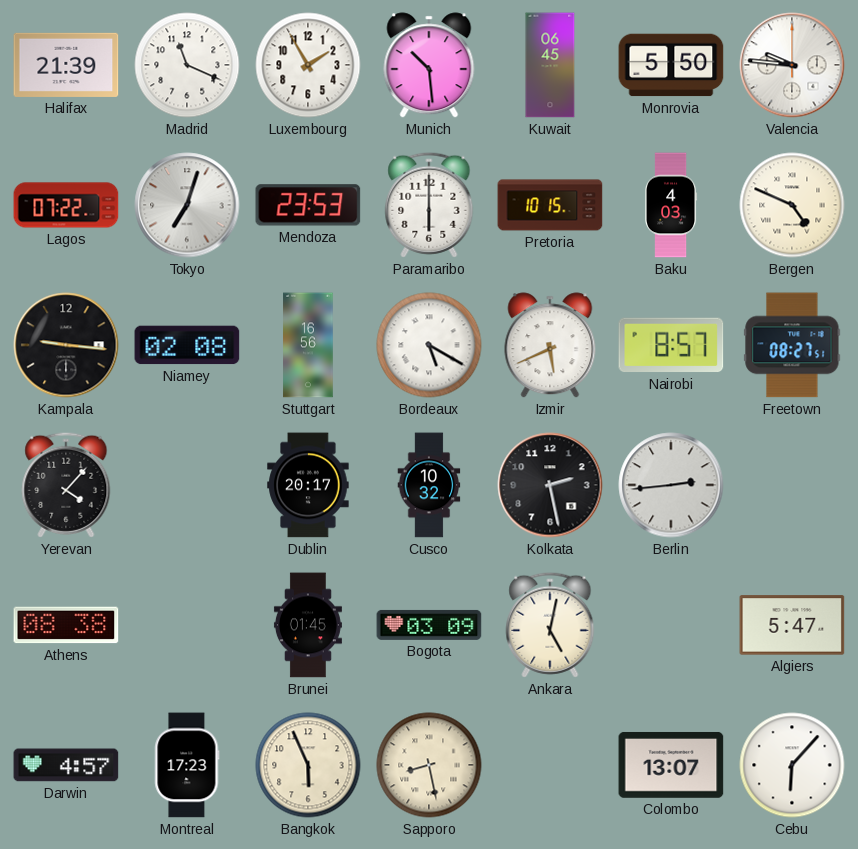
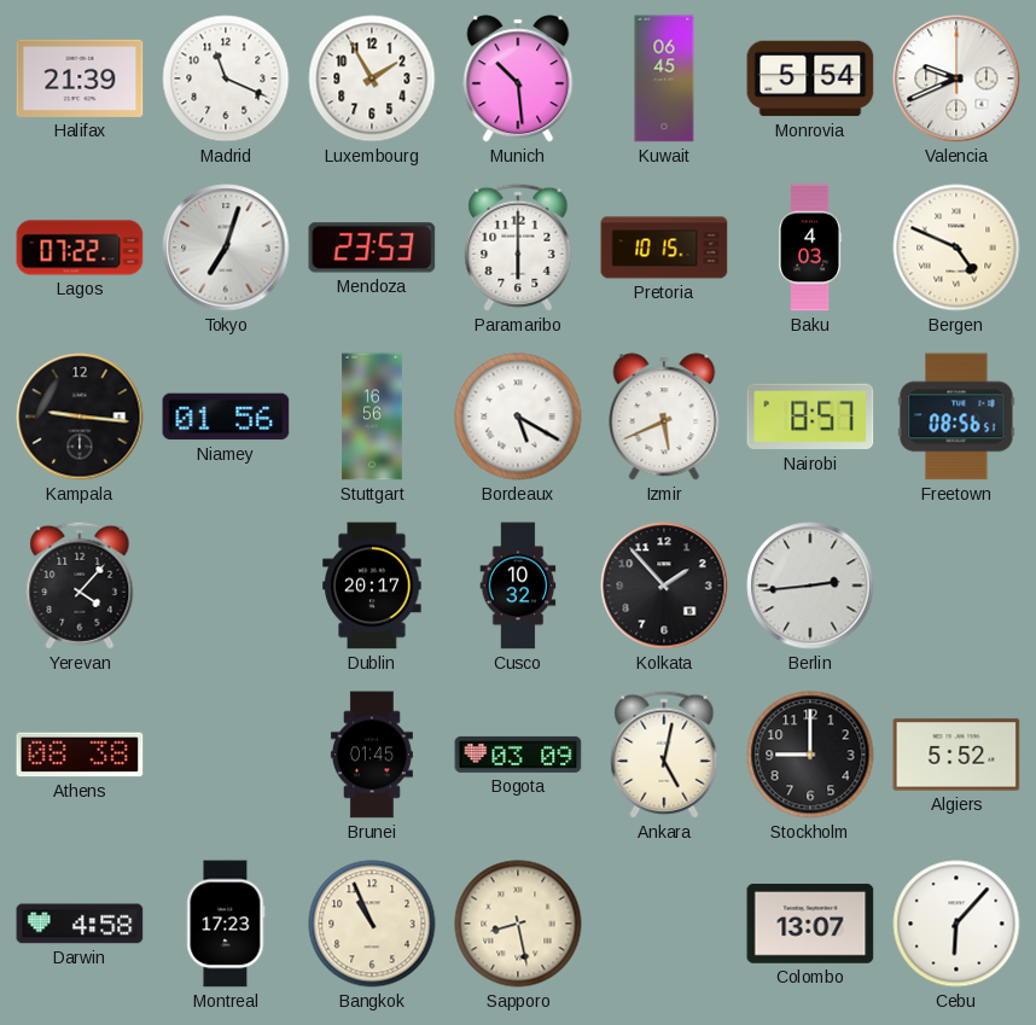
Monrovia: 5:50 -> 5:54
Valencia: 9:46 -> 9:41
Niamey: 02:08 -> 01:56
Freetown: 08:27 -> 08:56
Kolkata: 2:28 -> 1:53
Stockholm: none -> 9:00
Algiers: 5:47 -> 5:52
Darwin: 4:57 -> 4:58
Bangkok: 5:56 -> 10:56
